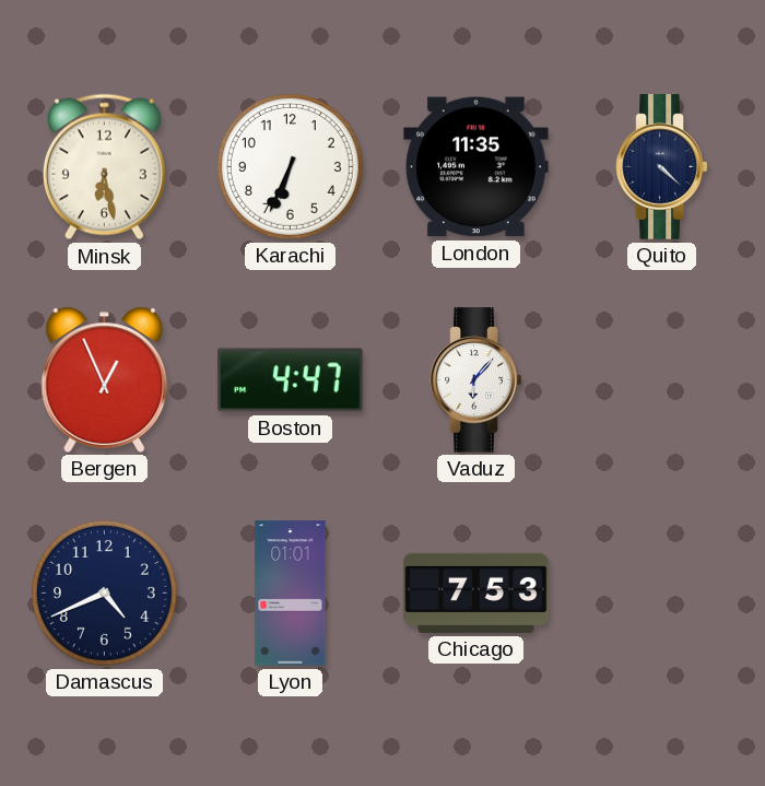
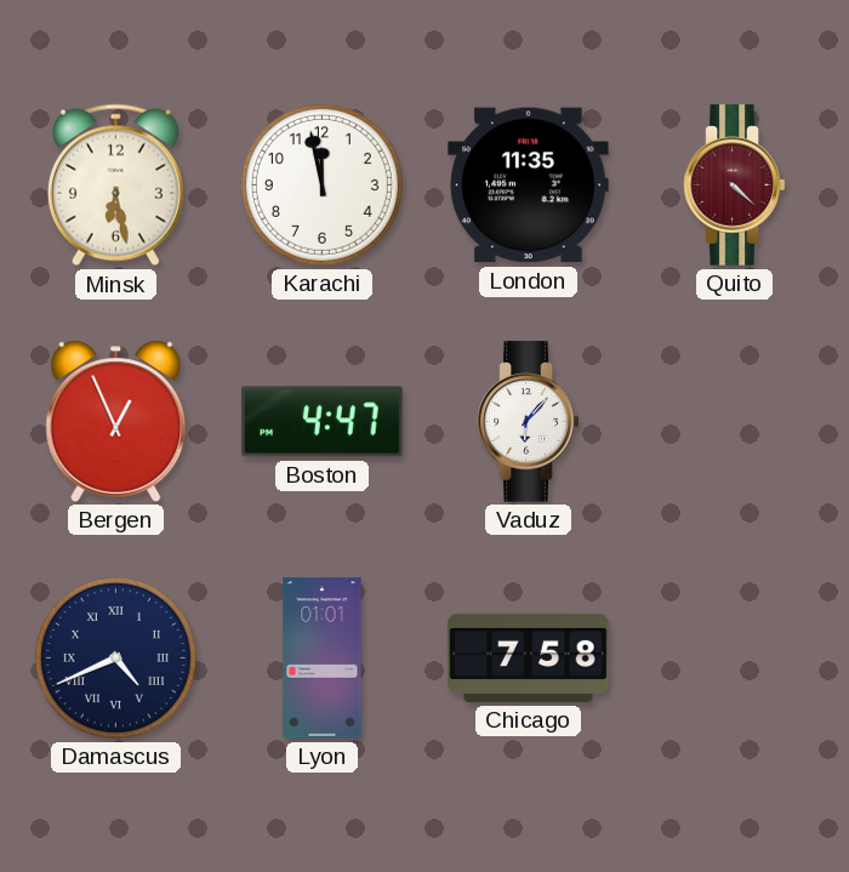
Karachi: 6:34 -> 11:58
Quito dial: navy -> burgundy
Damascus numerals: Arabic -> Roman
Chicago: 7:53 -> 7:58
